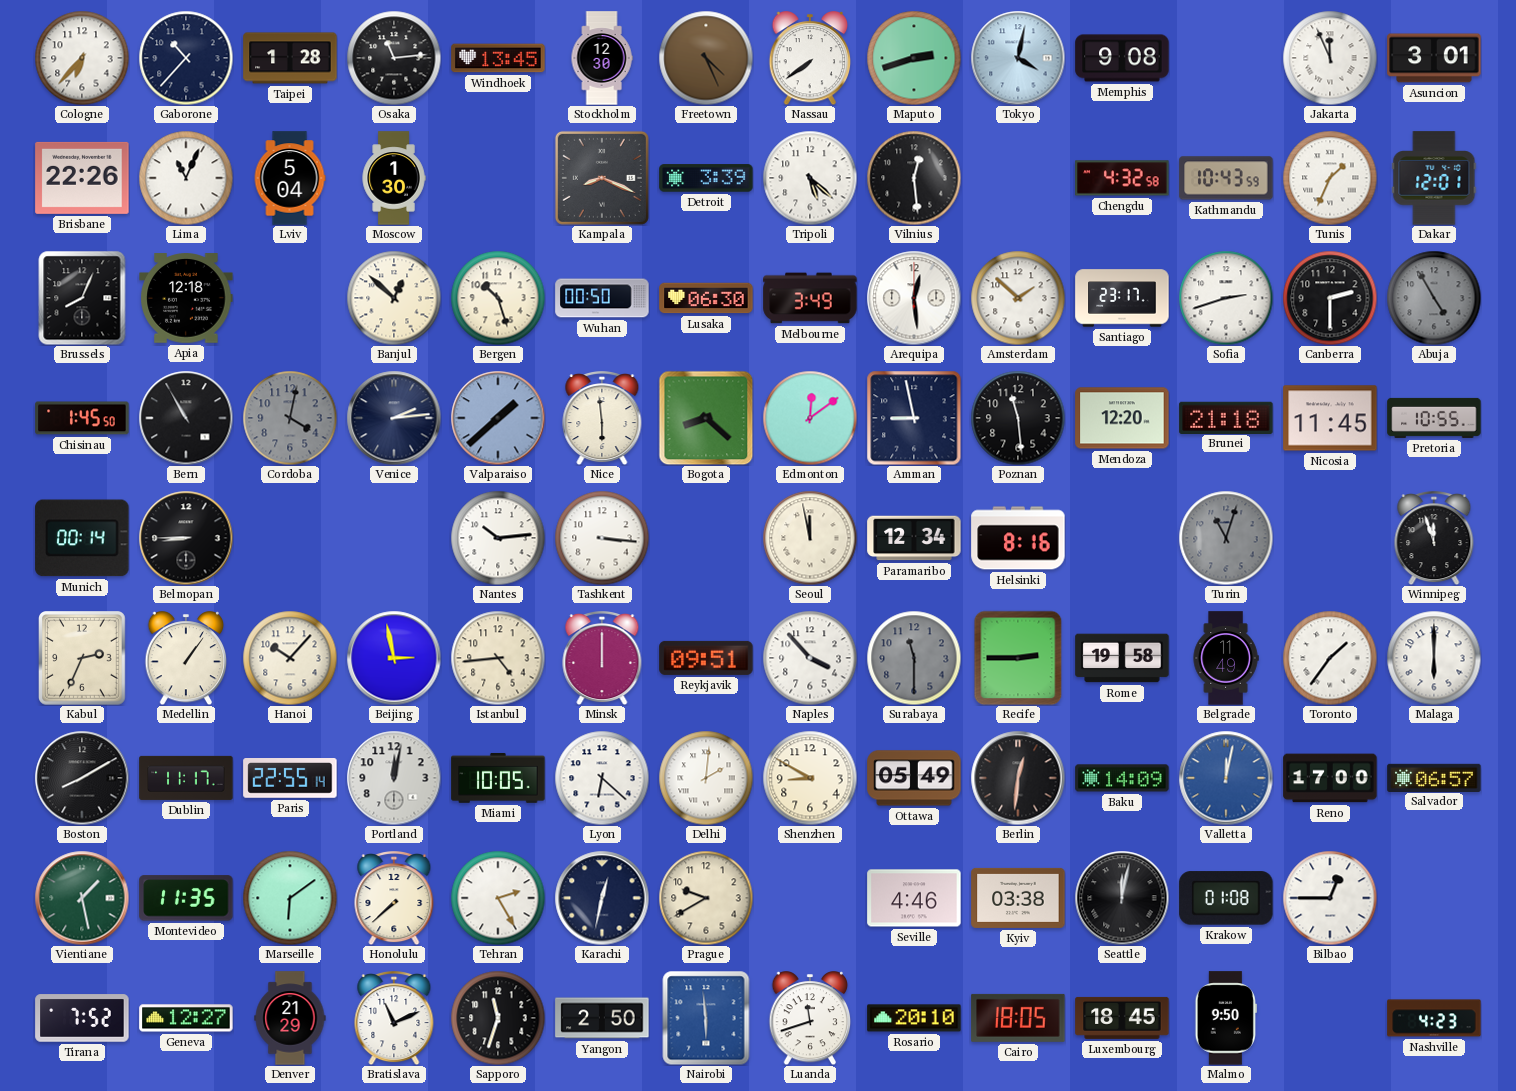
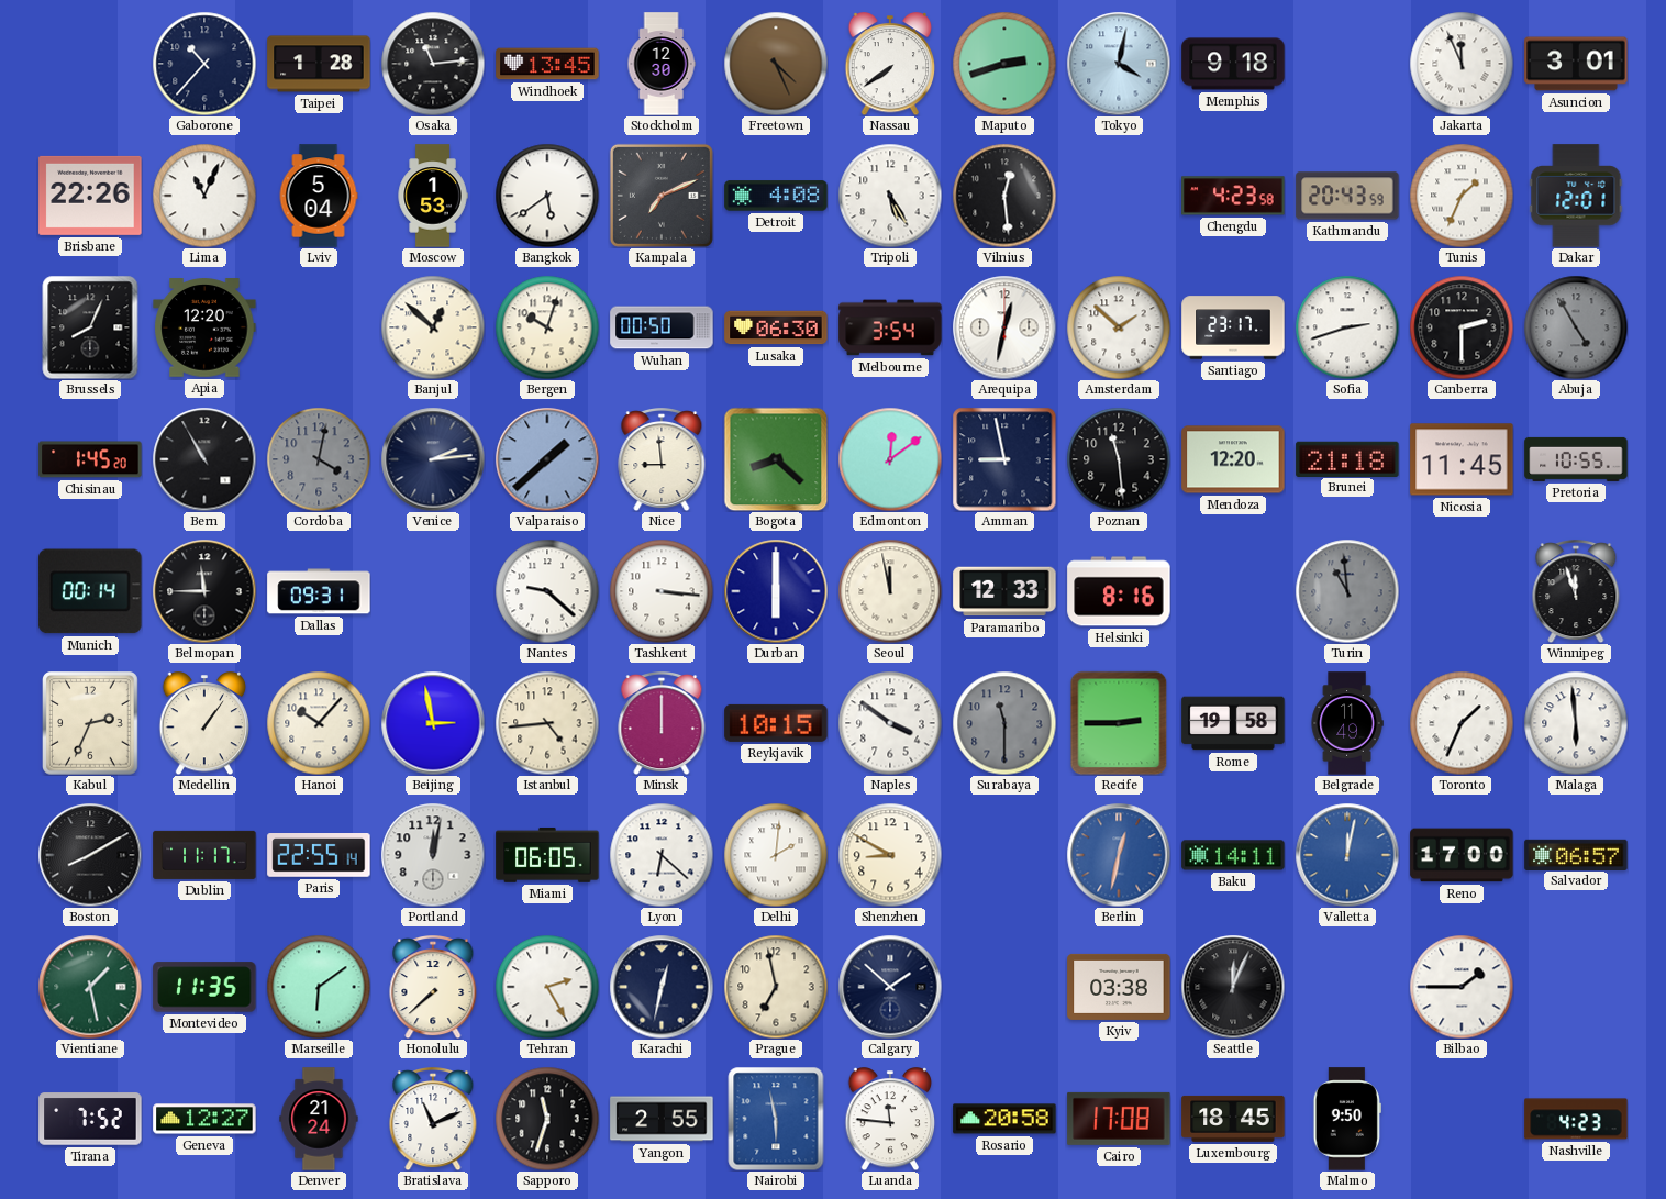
Cologne: 6:37 -> none
Memphis: 9:08 -> 9:18
Moscow: 1:30 -> 1:53
Bangkok: none -> 5:39
Kampala: 8:19 -> 7:11
Detroit: 3:39 -> 4:08
Tripoli: 5:22 -> 5:25
Chengdu: 4:32 -> 4:23
Kathmandu: 10:43 -> 20:43
Apia: 12:18 -> 12:20
Bergen: 10:27 -> 10:03
Melbourne: 3:49 -> 3:54
Arequipa: 12:29 -> 12:32
Chisinau: 1:45:50 -> 1:45:20
Nice: 5:59 -> 8:59
Belmopan: 8:45 -> 11:45
Dallas: none -> 09:31
Nantes: 10:14 -> 9:22
Durban: none -> 6:00
Paramaribo: 12:34 -> 12:33
Turin: 11:03 -> 10:59
Reykjavik: 09:51 -> 10:15
Naples: 3:53 -> 3:51
Toronto: 1:36 -> 1:34
Malaga: 6:00 -> 5:59
Miami: 10:05 -> 06:05
Ottawa: 05:49 -> none
Berlin: 12:31 -> 12:32
Berlin dial: black -> blue
Baku: 14:09 -> 14:11
Prague: 9:40 -> 6:58
Calgary: none -> 1:52
Seville: 4:46 -> none
Seattle: 12:02 -> 12:04
Krakow: 01:08 -> none
Bilbao: 12:45 -> 1:45
Denver: 21:29 -> 21:24
Yangon: 2:50 -> 2:55
Nairobi: 5:59 -> 5:58
Luanda: 11:42 -> 11:46
Rosario: 20:10 -> 20:58
Cairo: 18:05 -> 17:08
